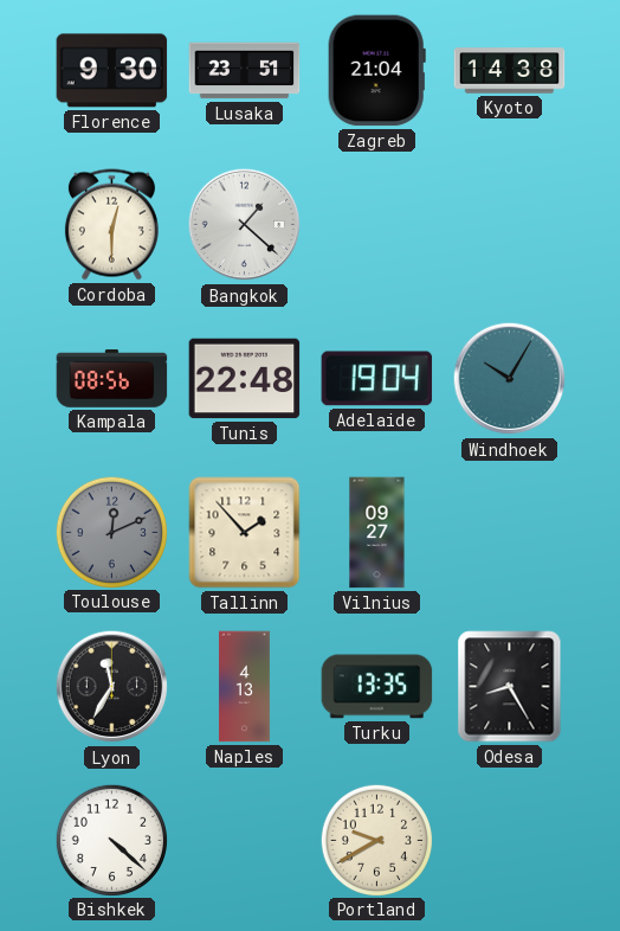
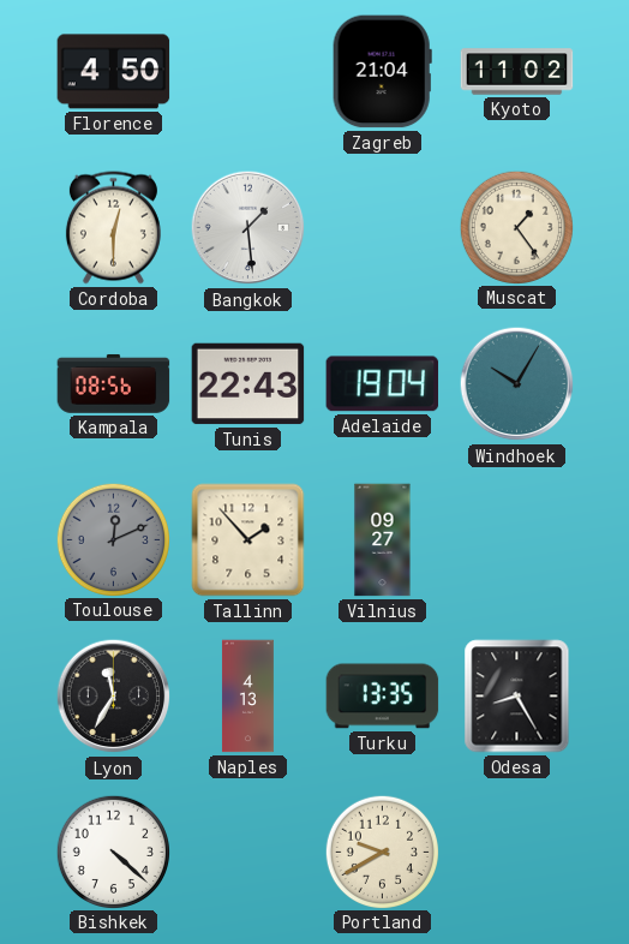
Florence: 9:30 -> 4:50
Lusaka: 23:51 -> none
Kyoto: 14:38 -> 11:02
Bangkok: 1:22 -> 1:29
Muscat: none -> 1:24
Tunis: 22:48 -> 22:43
